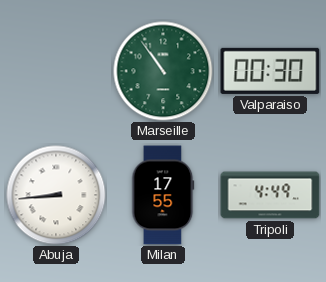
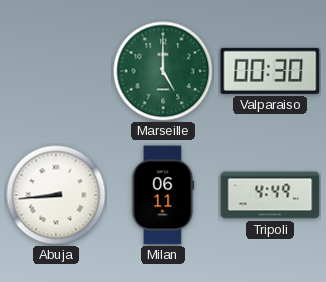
Marseille: 10:54 -> 5:00
Milan: 17:55 -> 06:11
